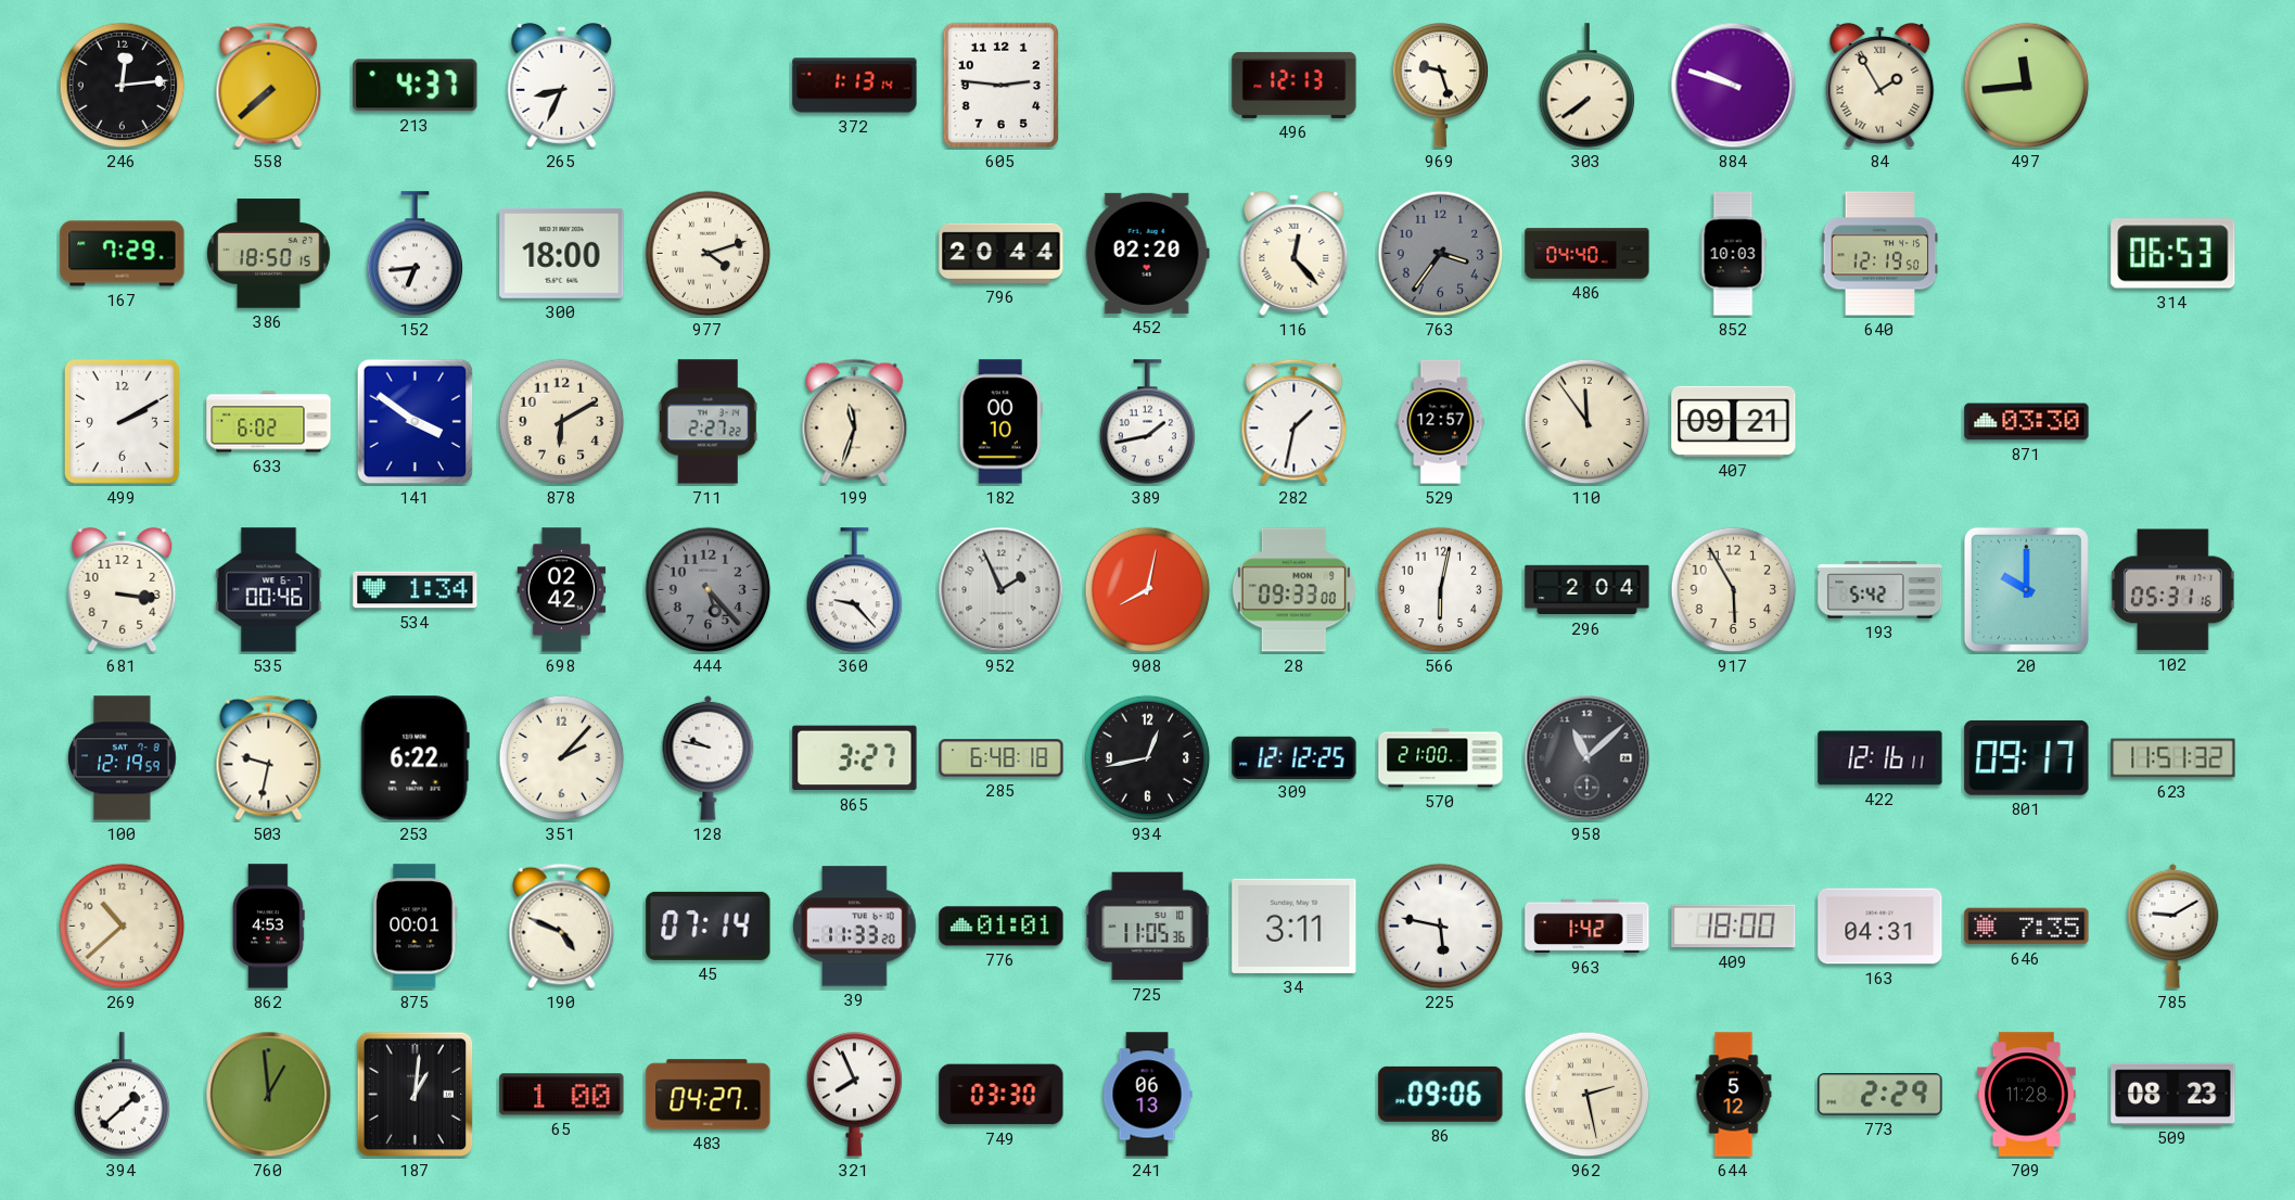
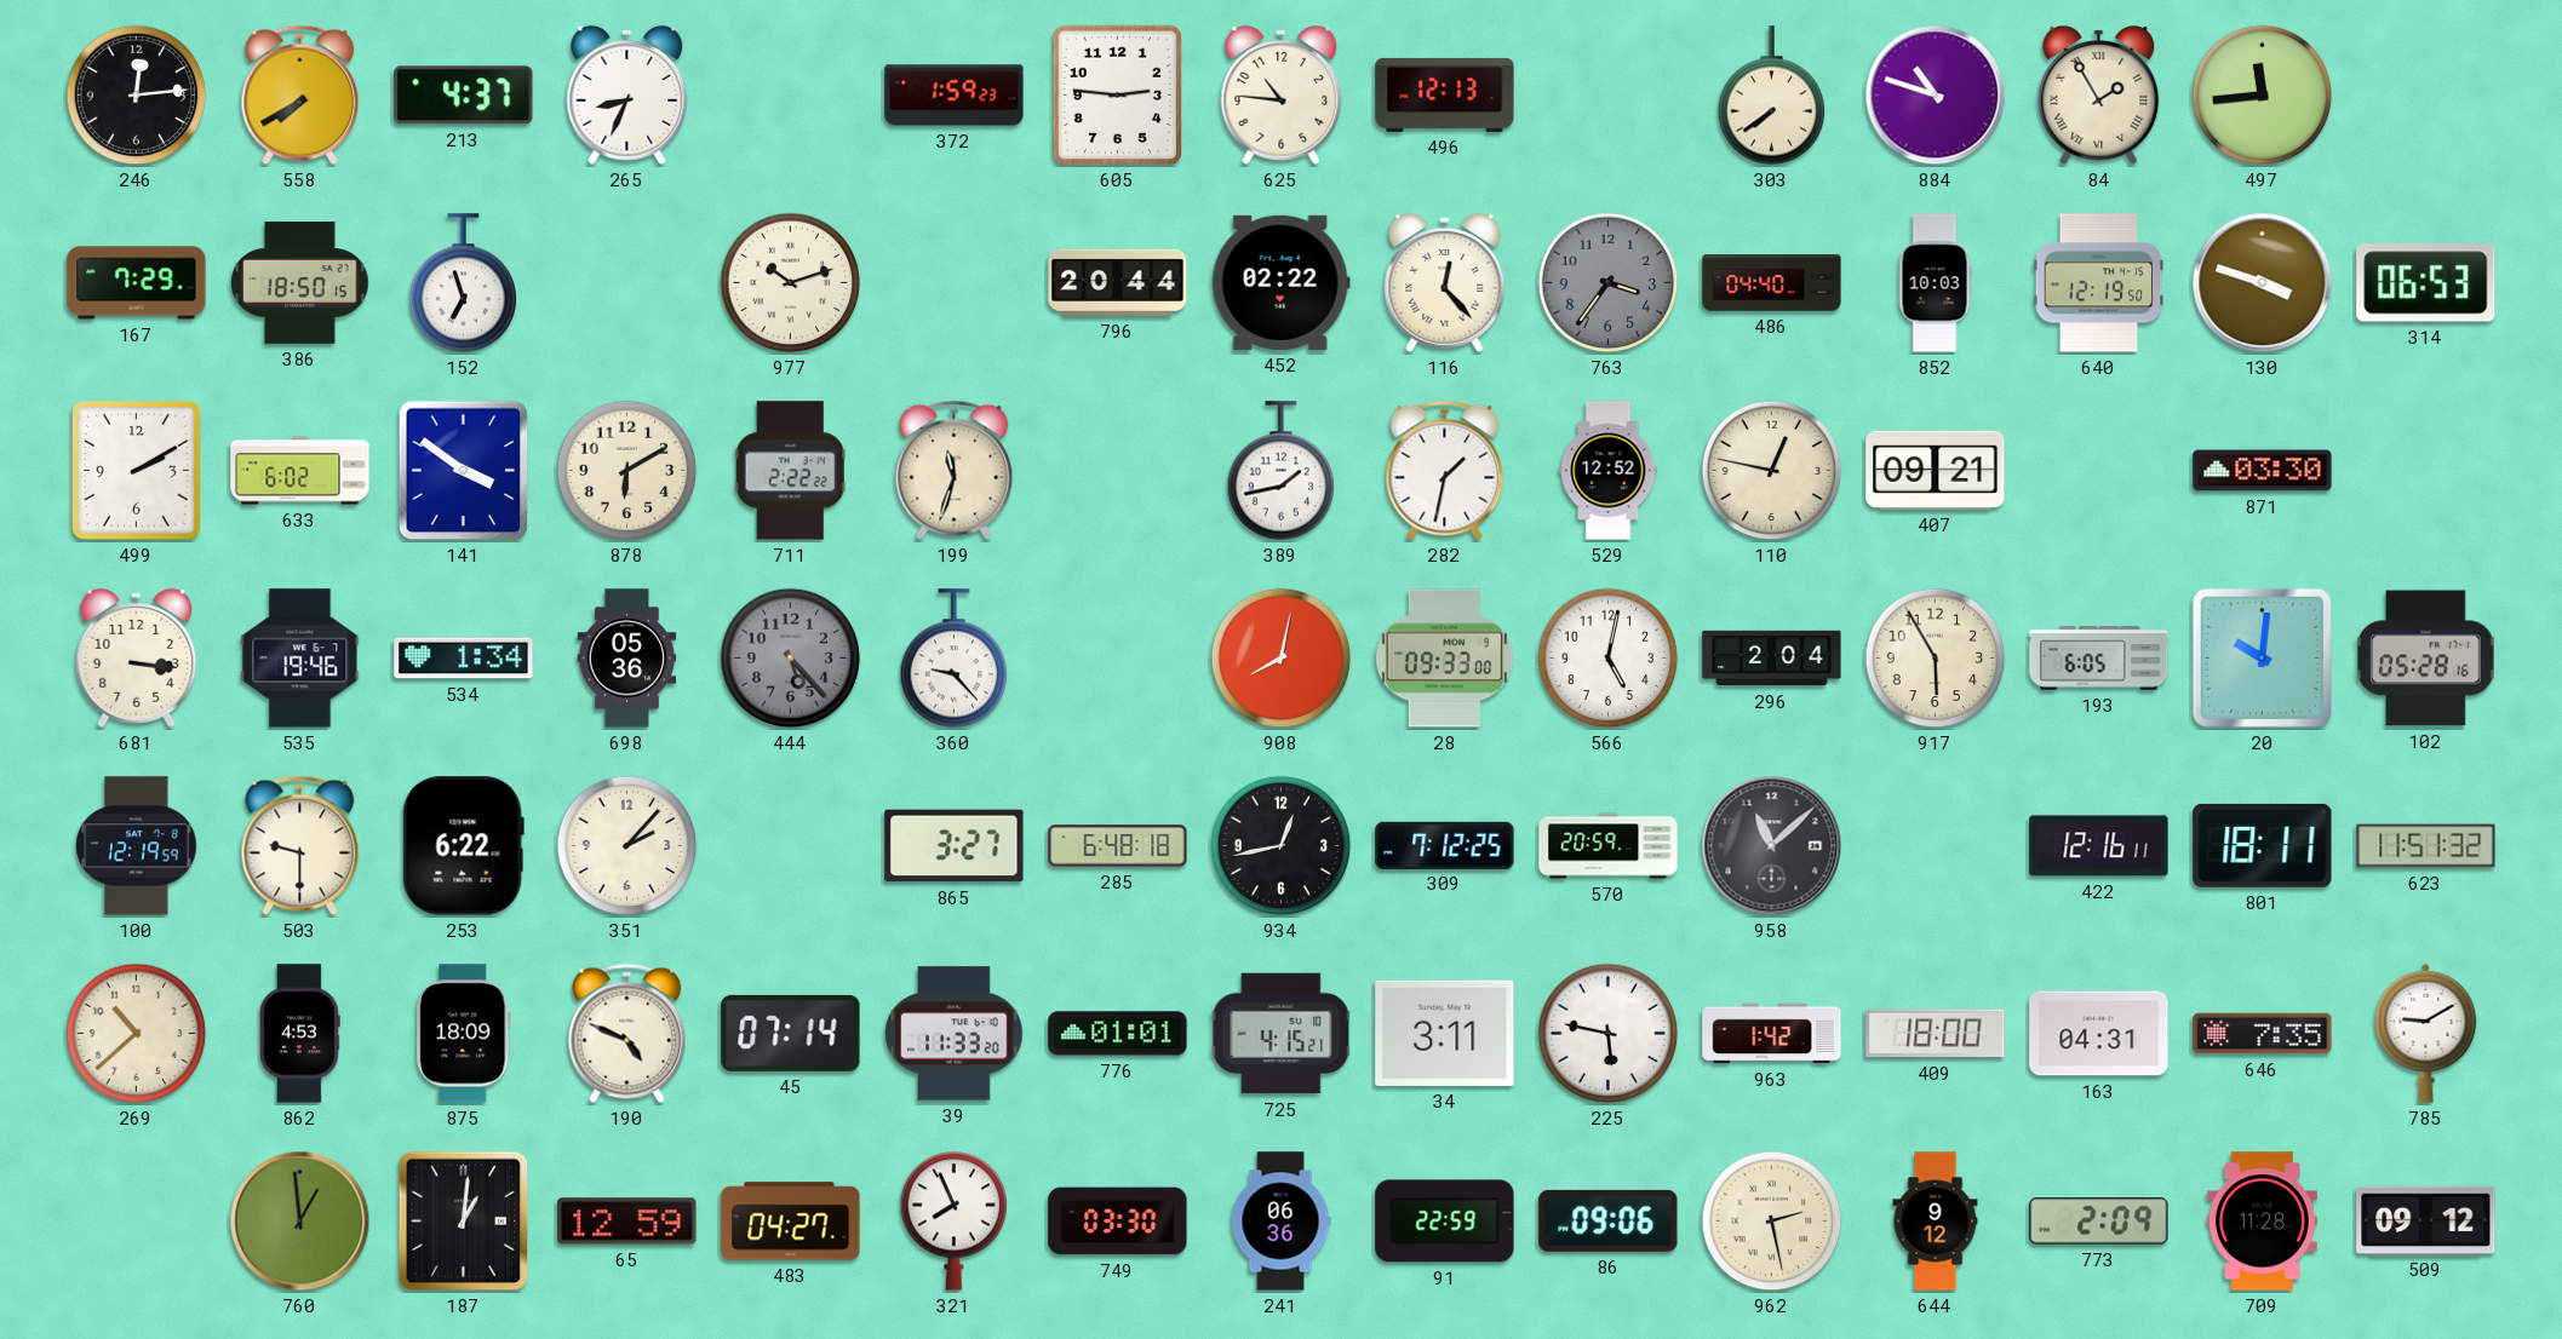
558: 7:38 -> 7:40
372: 1:13 -> 1:59
625: none -> 10:46
969: 9:27 -> none
884: 9:48 -> 10:48
152: 6:44 -> 6:57
300: 18:00 -> none
977: 4:12 -> 10:12
452: 02:20 -> 02:22
130: none -> 3:48
711: 2:27 -> 2:22
182: 00:10 -> none
529: 12:57 -> 12:52
110: 11:54 -> 12:47
535: 00:46 -> 19:46
698: 02:42 -> 05:36
952: 1:56 -> none
566: 6:02 -> 5:02
193: 5:42 -> 6:05
20: 10:00 -> 10:01
102: 05:31 -> 05:28
503: 9:32 -> 9:30
128: 9:47 -> none
309: 12:12 -> 7:12
570: 21:00 -> 20:59
801: 09:17 -> 18:11
875: 00:01 -> 18:09
725: 11:05 -> 4:15
394: 1:38 -> none
65: 1:00 -> 12:59
241: 06:13 -> 06:36
91: none -> 22:59
644: 5:12 -> 9:12
773: 2:29 -> 2:09
509: 08:23 -> 09:12
